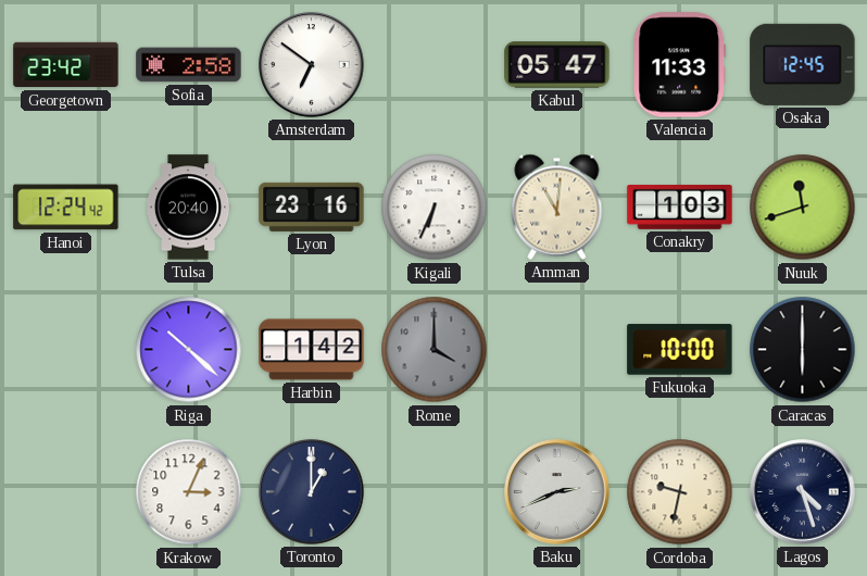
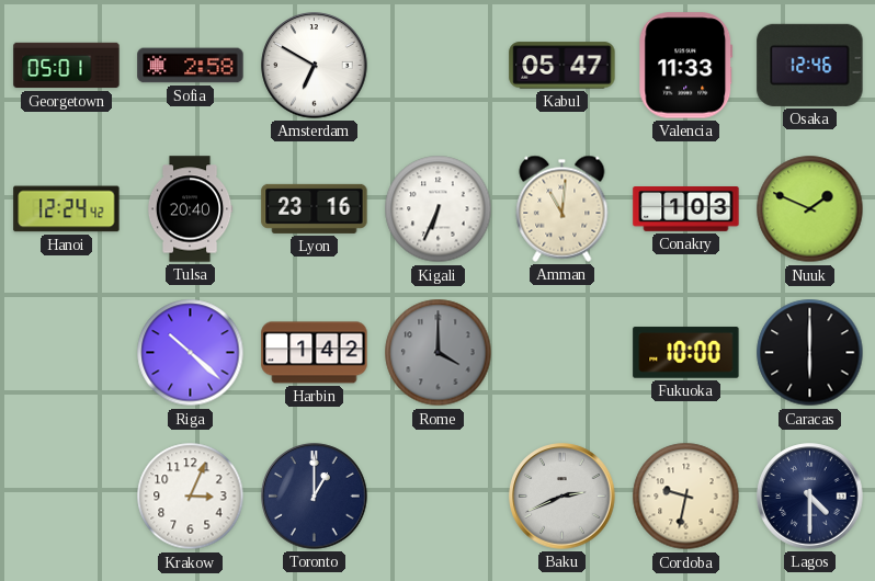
Georgetown: 23:42 -> 05:01
Amsterdam: 6:51 -> 6:50
Osaka: 12:45 -> 12:46
Nuuk: 11:42 -> 1:49
Lagos: 4:27 -> 4:30
